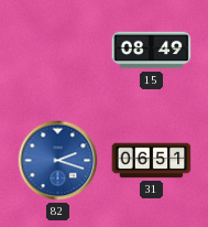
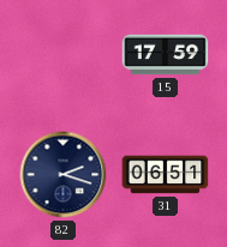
15: 08:49 -> 17:59
82 dial: blue -> navy
